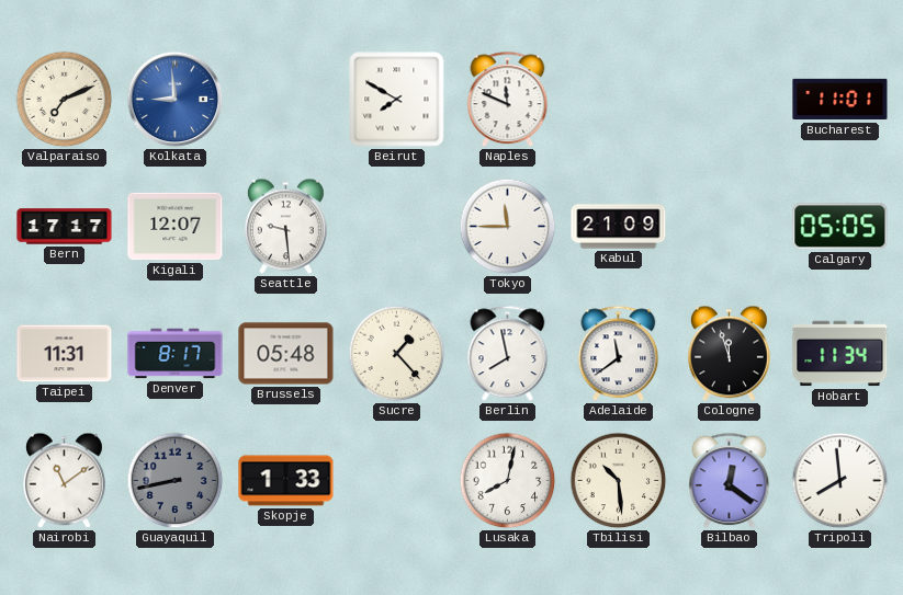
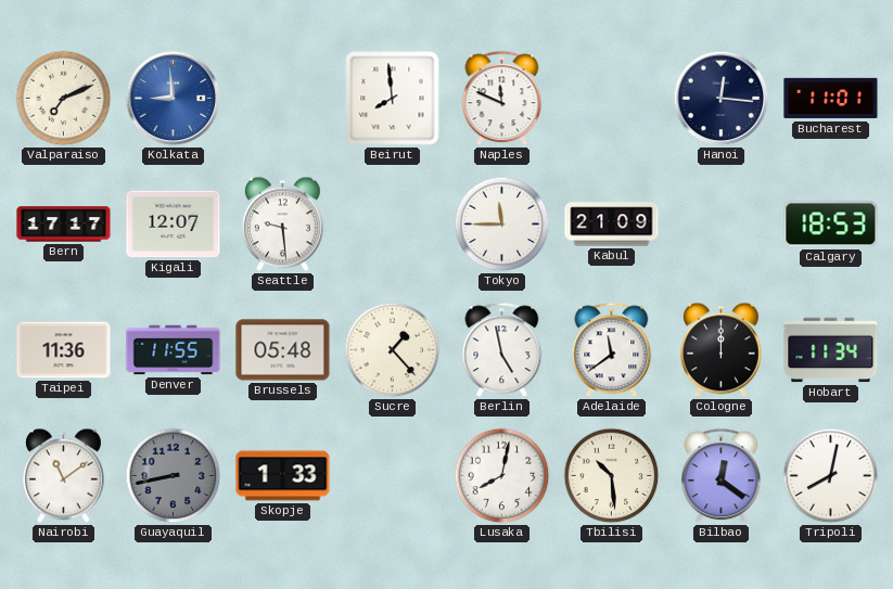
Beirut: 7:50 -> 7:59
Hanoi: none -> 12:16
Calgary: 05:05 -> 18:53
Taipei: 11:31 -> 11:36
Denver: 8:17 -> 11:55
Berlin: 7:58 -> 4:58
Cologne: 11:57 -> 12:00
Tripoli: 7:59 -> 8:02
